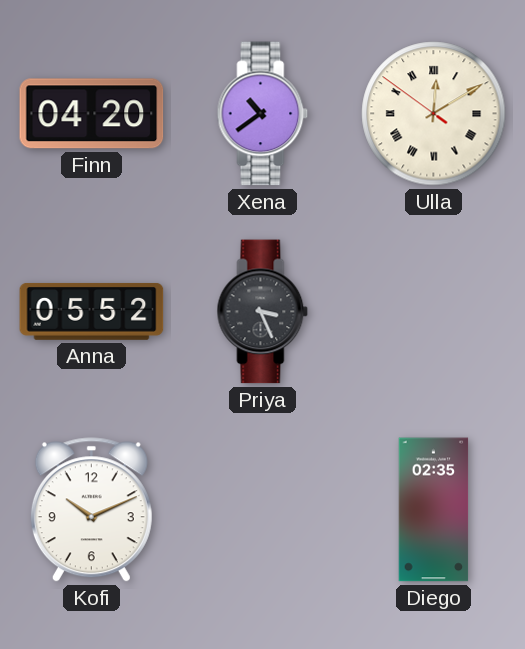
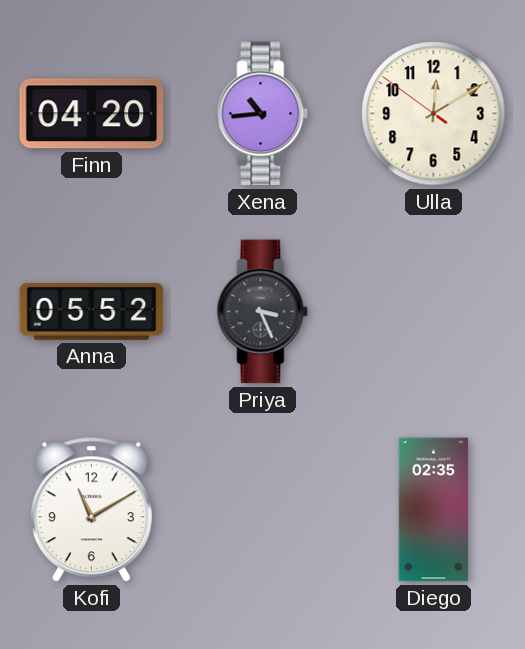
Xena: 10:39 -> 10:44
Ulla numerals: Roman -> Arabic
Kofi: 10:11 -> 11:10
